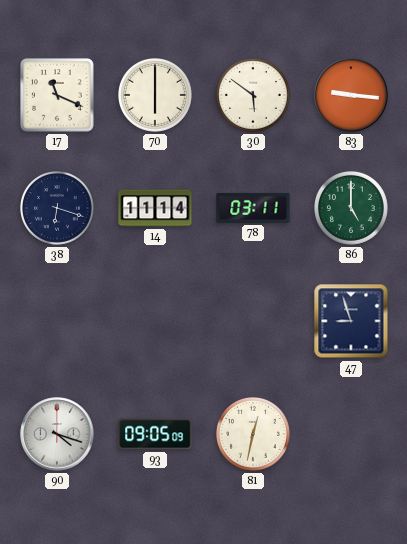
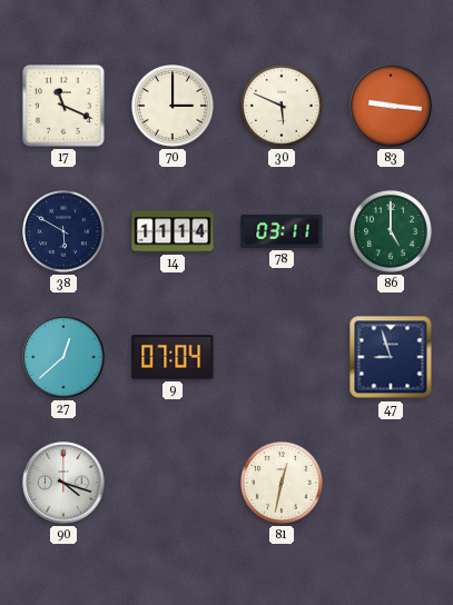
70: 6:00 -> 3:00
30: 5:51 -> 5:49
38: 6:18 -> 5:50
27: none -> 12:38
9: none -> 07:04
93: 09:05 -> none
